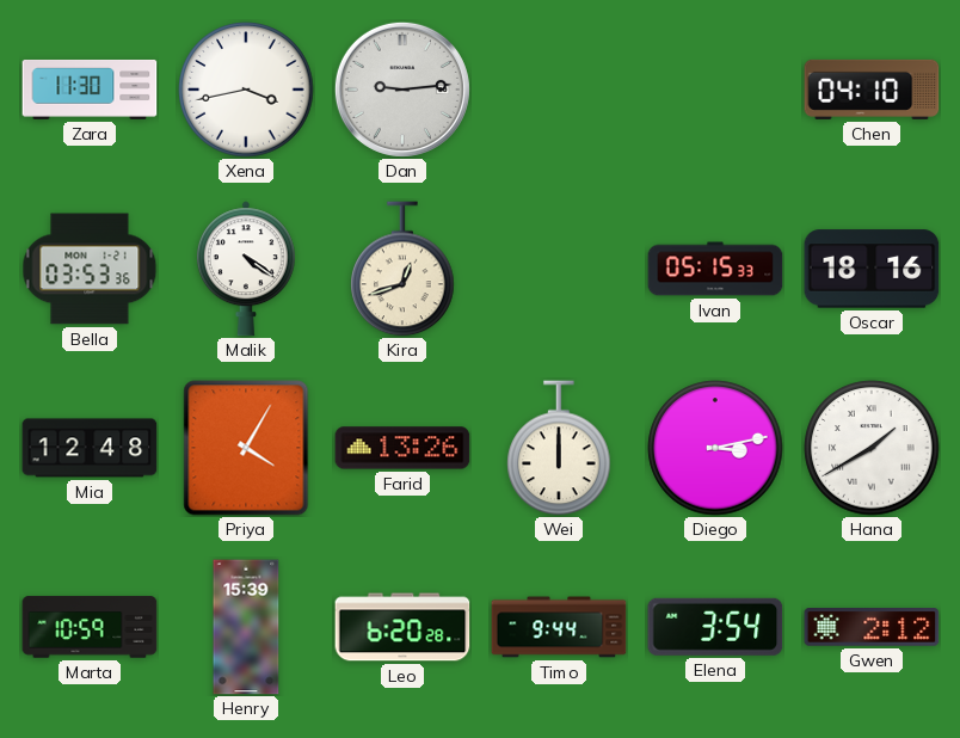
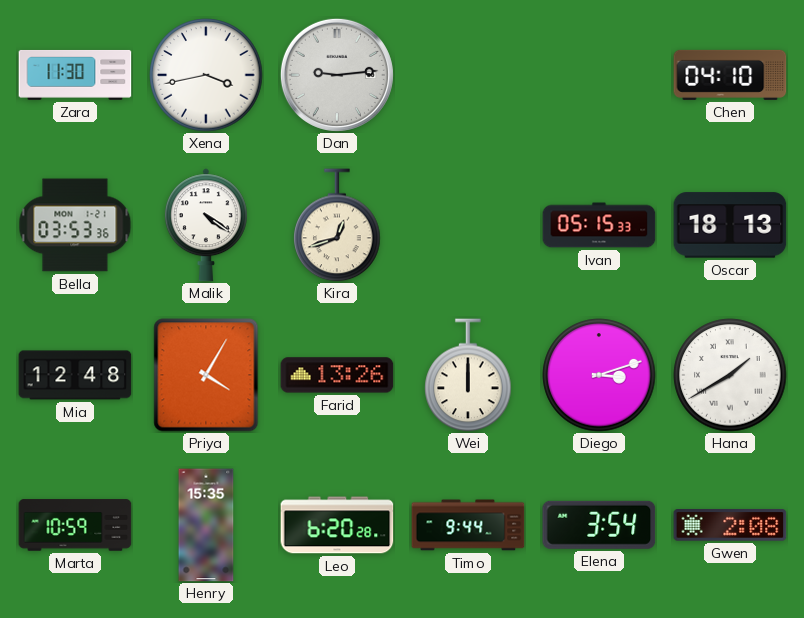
Oscar: 18:16 -> 18:13
Diego: 3:13 -> 3:12
Henry: 15:39 -> 15:35
Gwen: 2:12 -> 2:08
